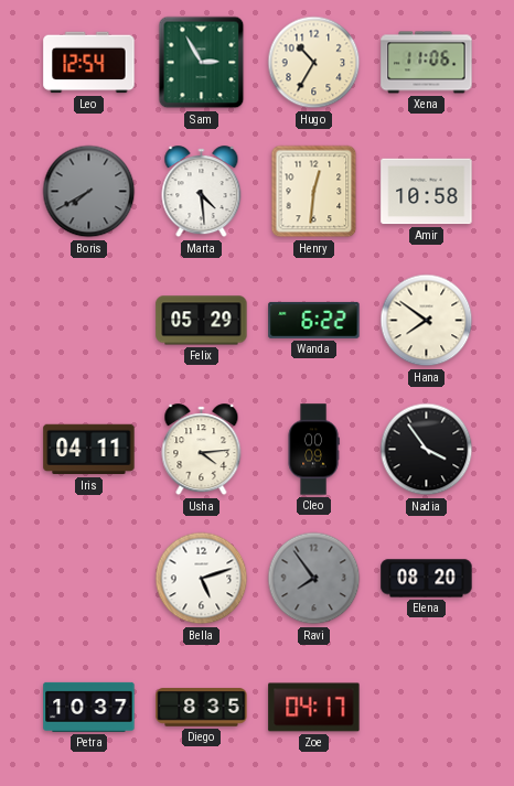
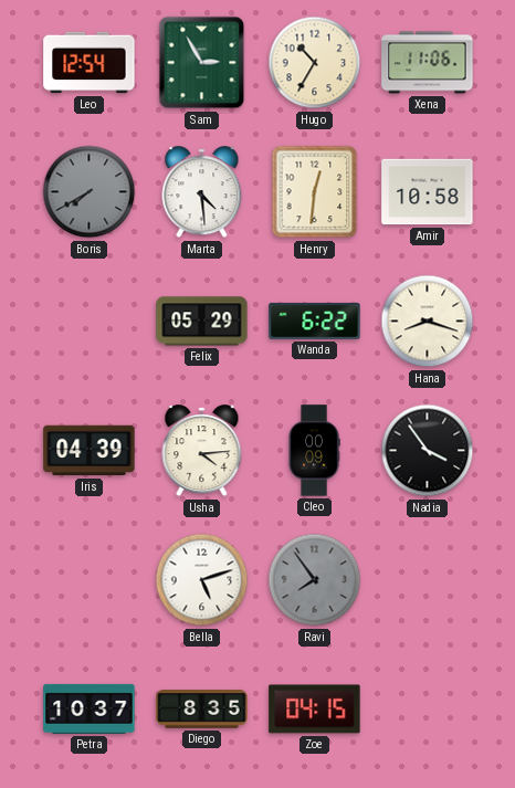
Hana: 7:51 -> 8:18
Iris: 04:11 -> 04:39
Elena: 08:20 -> none
Zoe: 04:17 -> 04:15
